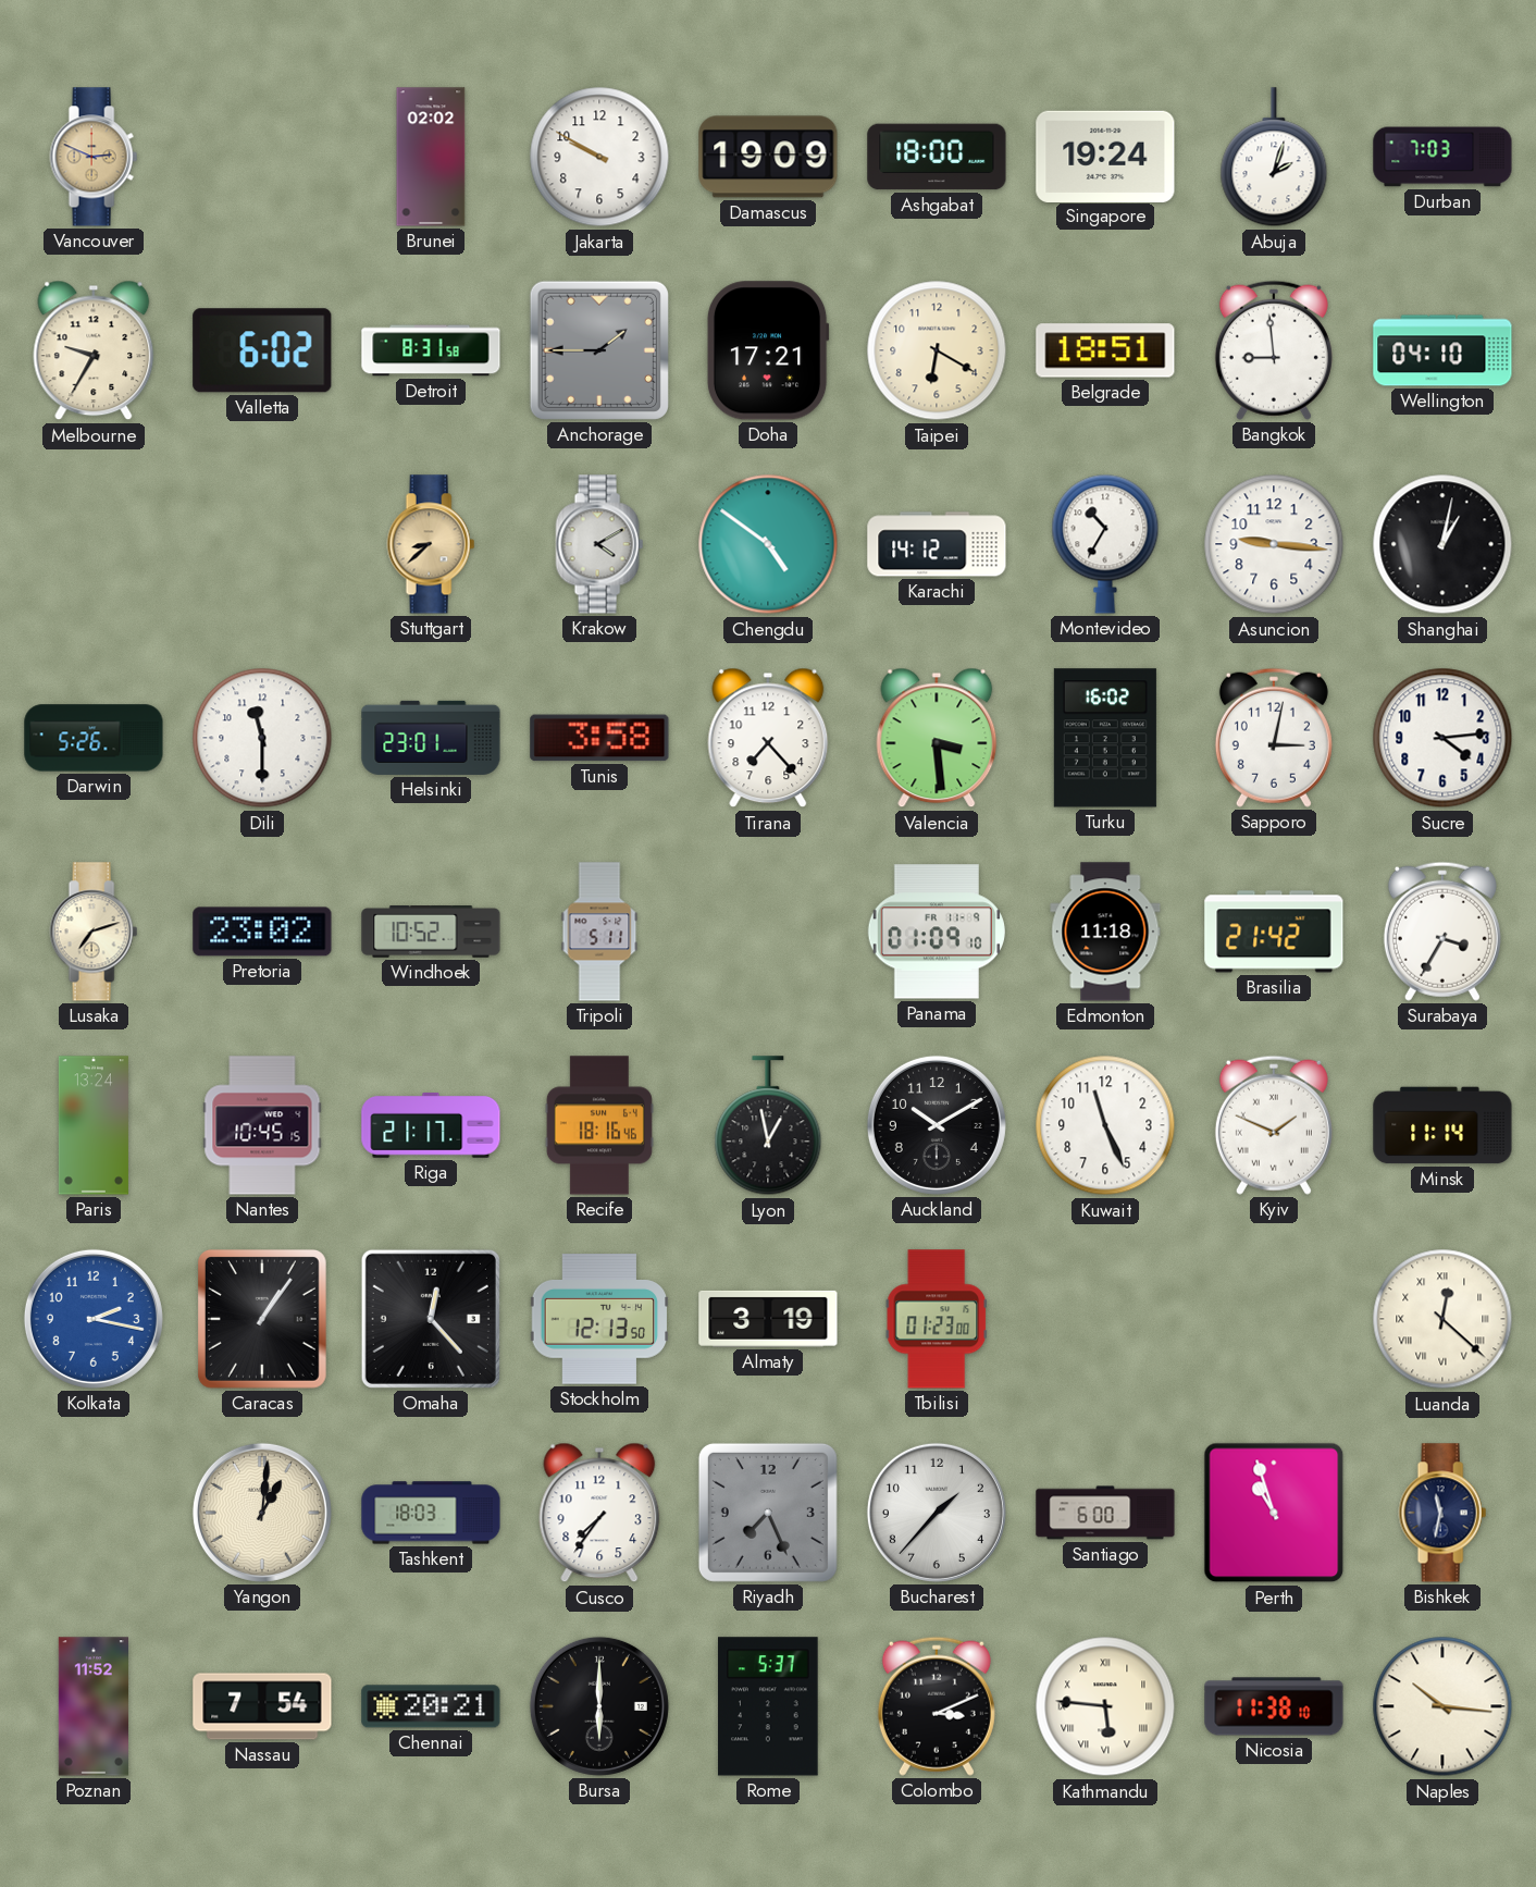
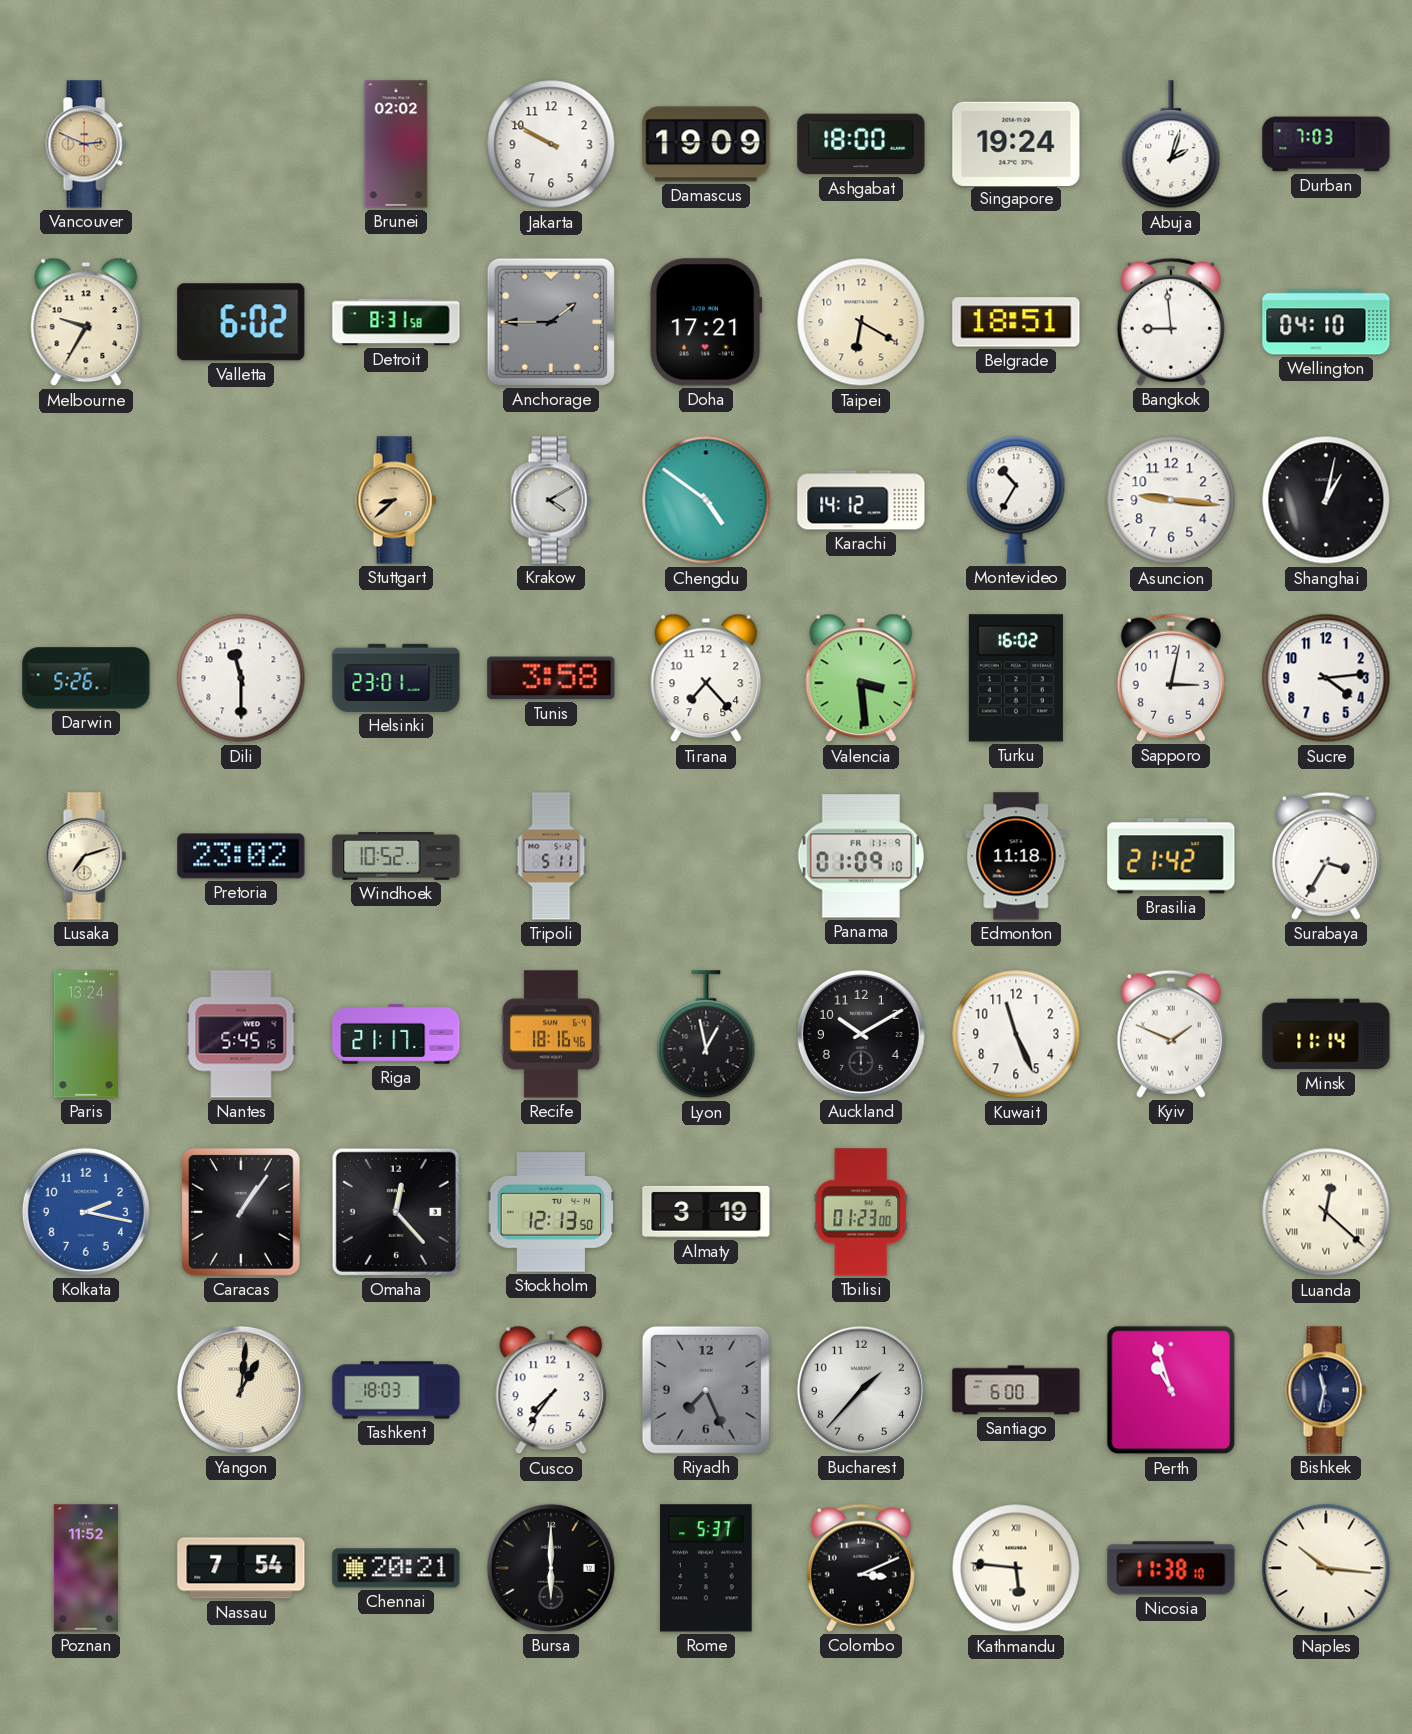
Nantes: 10:45 -> 5:45
